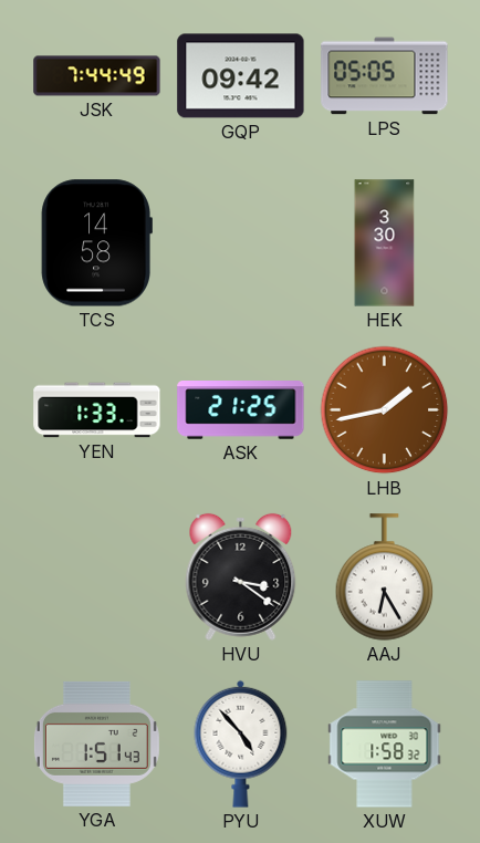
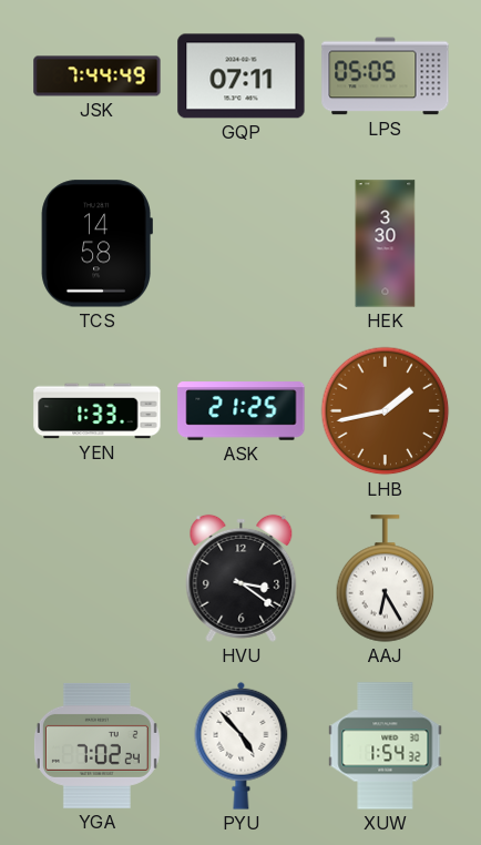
GQP: 09:42 -> 07:11
YGA: 1:51 -> 7:02
XUW: 1:58 -> 1:54
